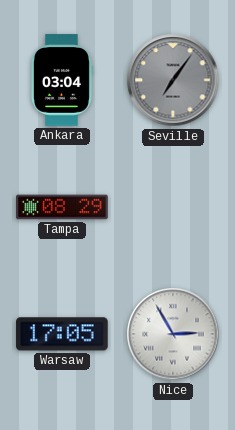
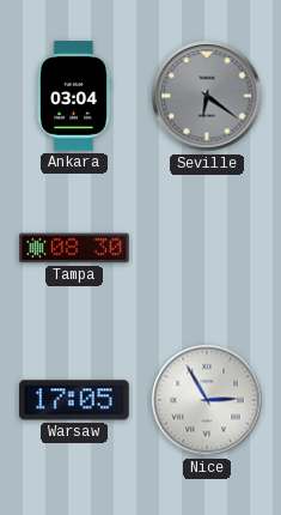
Seville: 7:06 -> 6:21
Tampa: 08:29 -> 08:30
